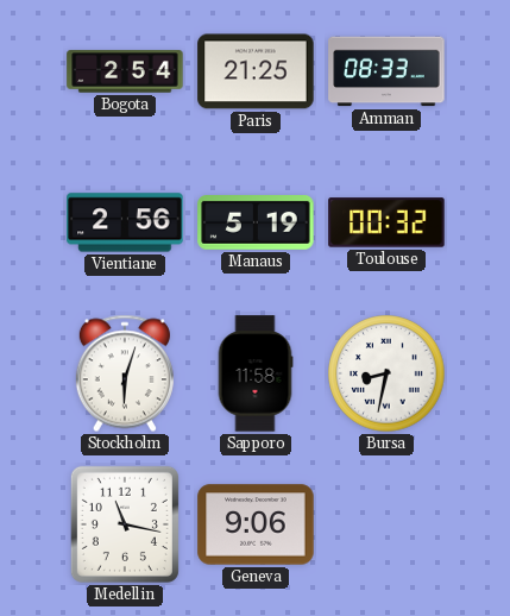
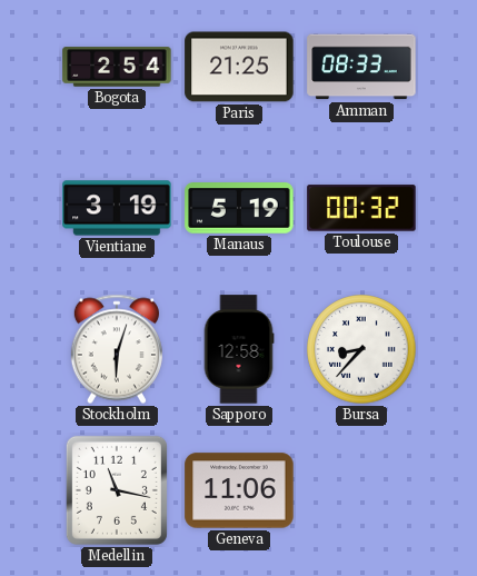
Vientiane: 2:56 -> 3:19
Sapporo: 11:58 -> 12:58
Bursa: 8:32 -> 8:37
Geneva: 9:06 -> 11:06
